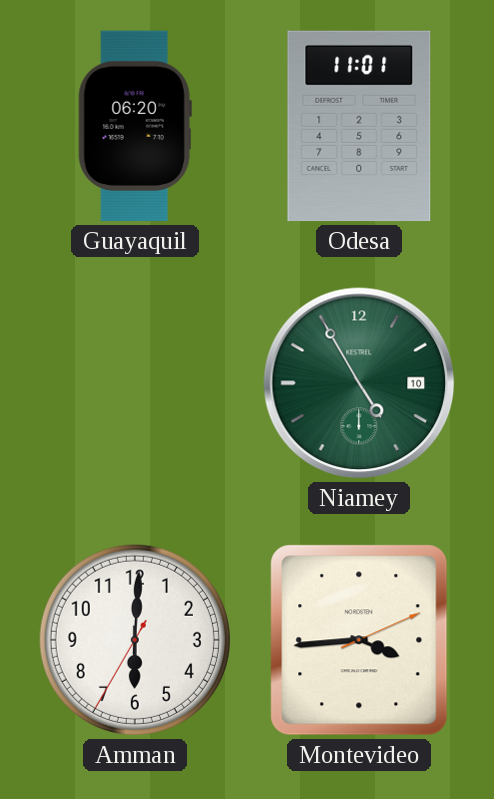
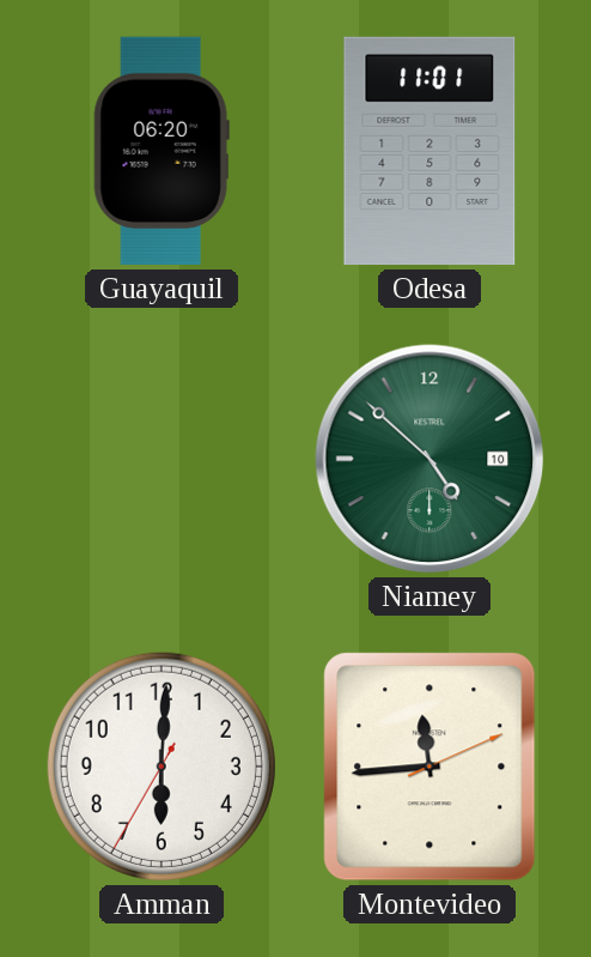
Niamey: 4:55 -> 4:52
Montevideo: 3:44 -> 11:44
